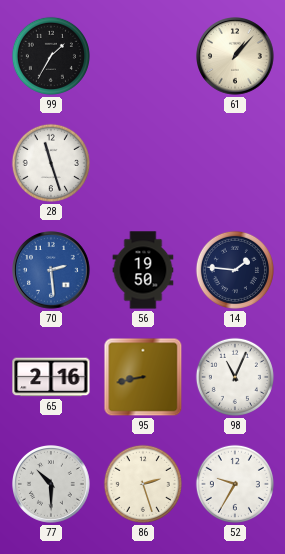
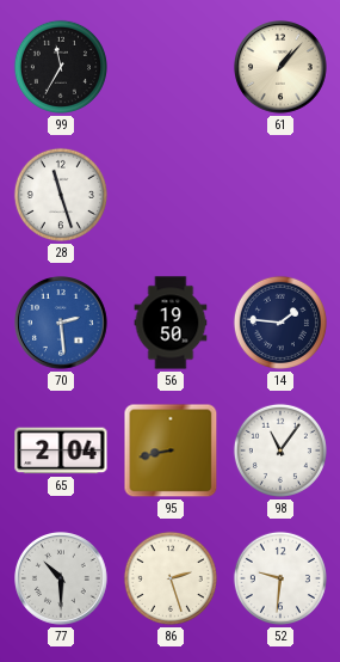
99: 1:35 -> 11:35
65: 2:16 -> 2:04
98: 11:04 -> 11:06
52: 9:35 -> 9:31
